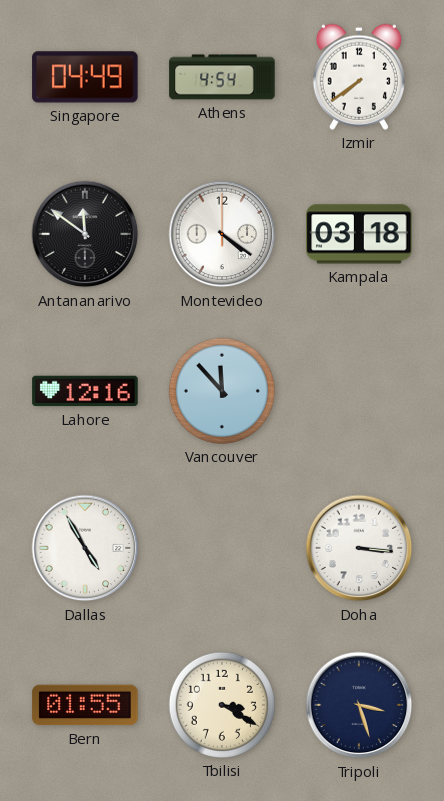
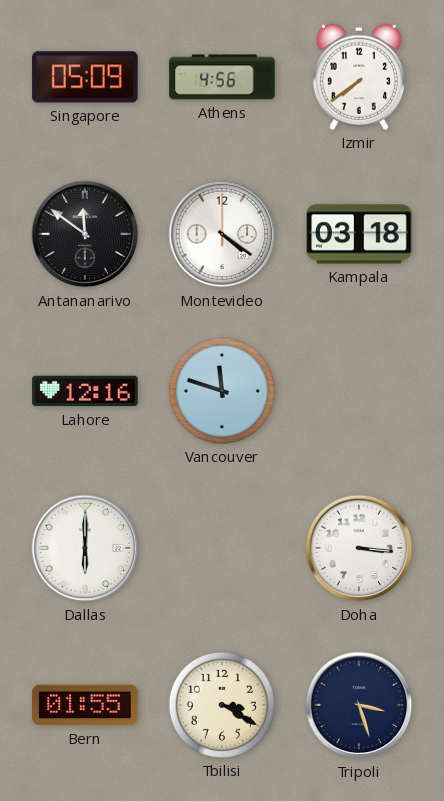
Singapore: 04:49 -> 05:09
Athens: 4:54 -> 4:56
Vancouver: 11:53 -> 11:48
Dallas: 4:55 -> 6:00
